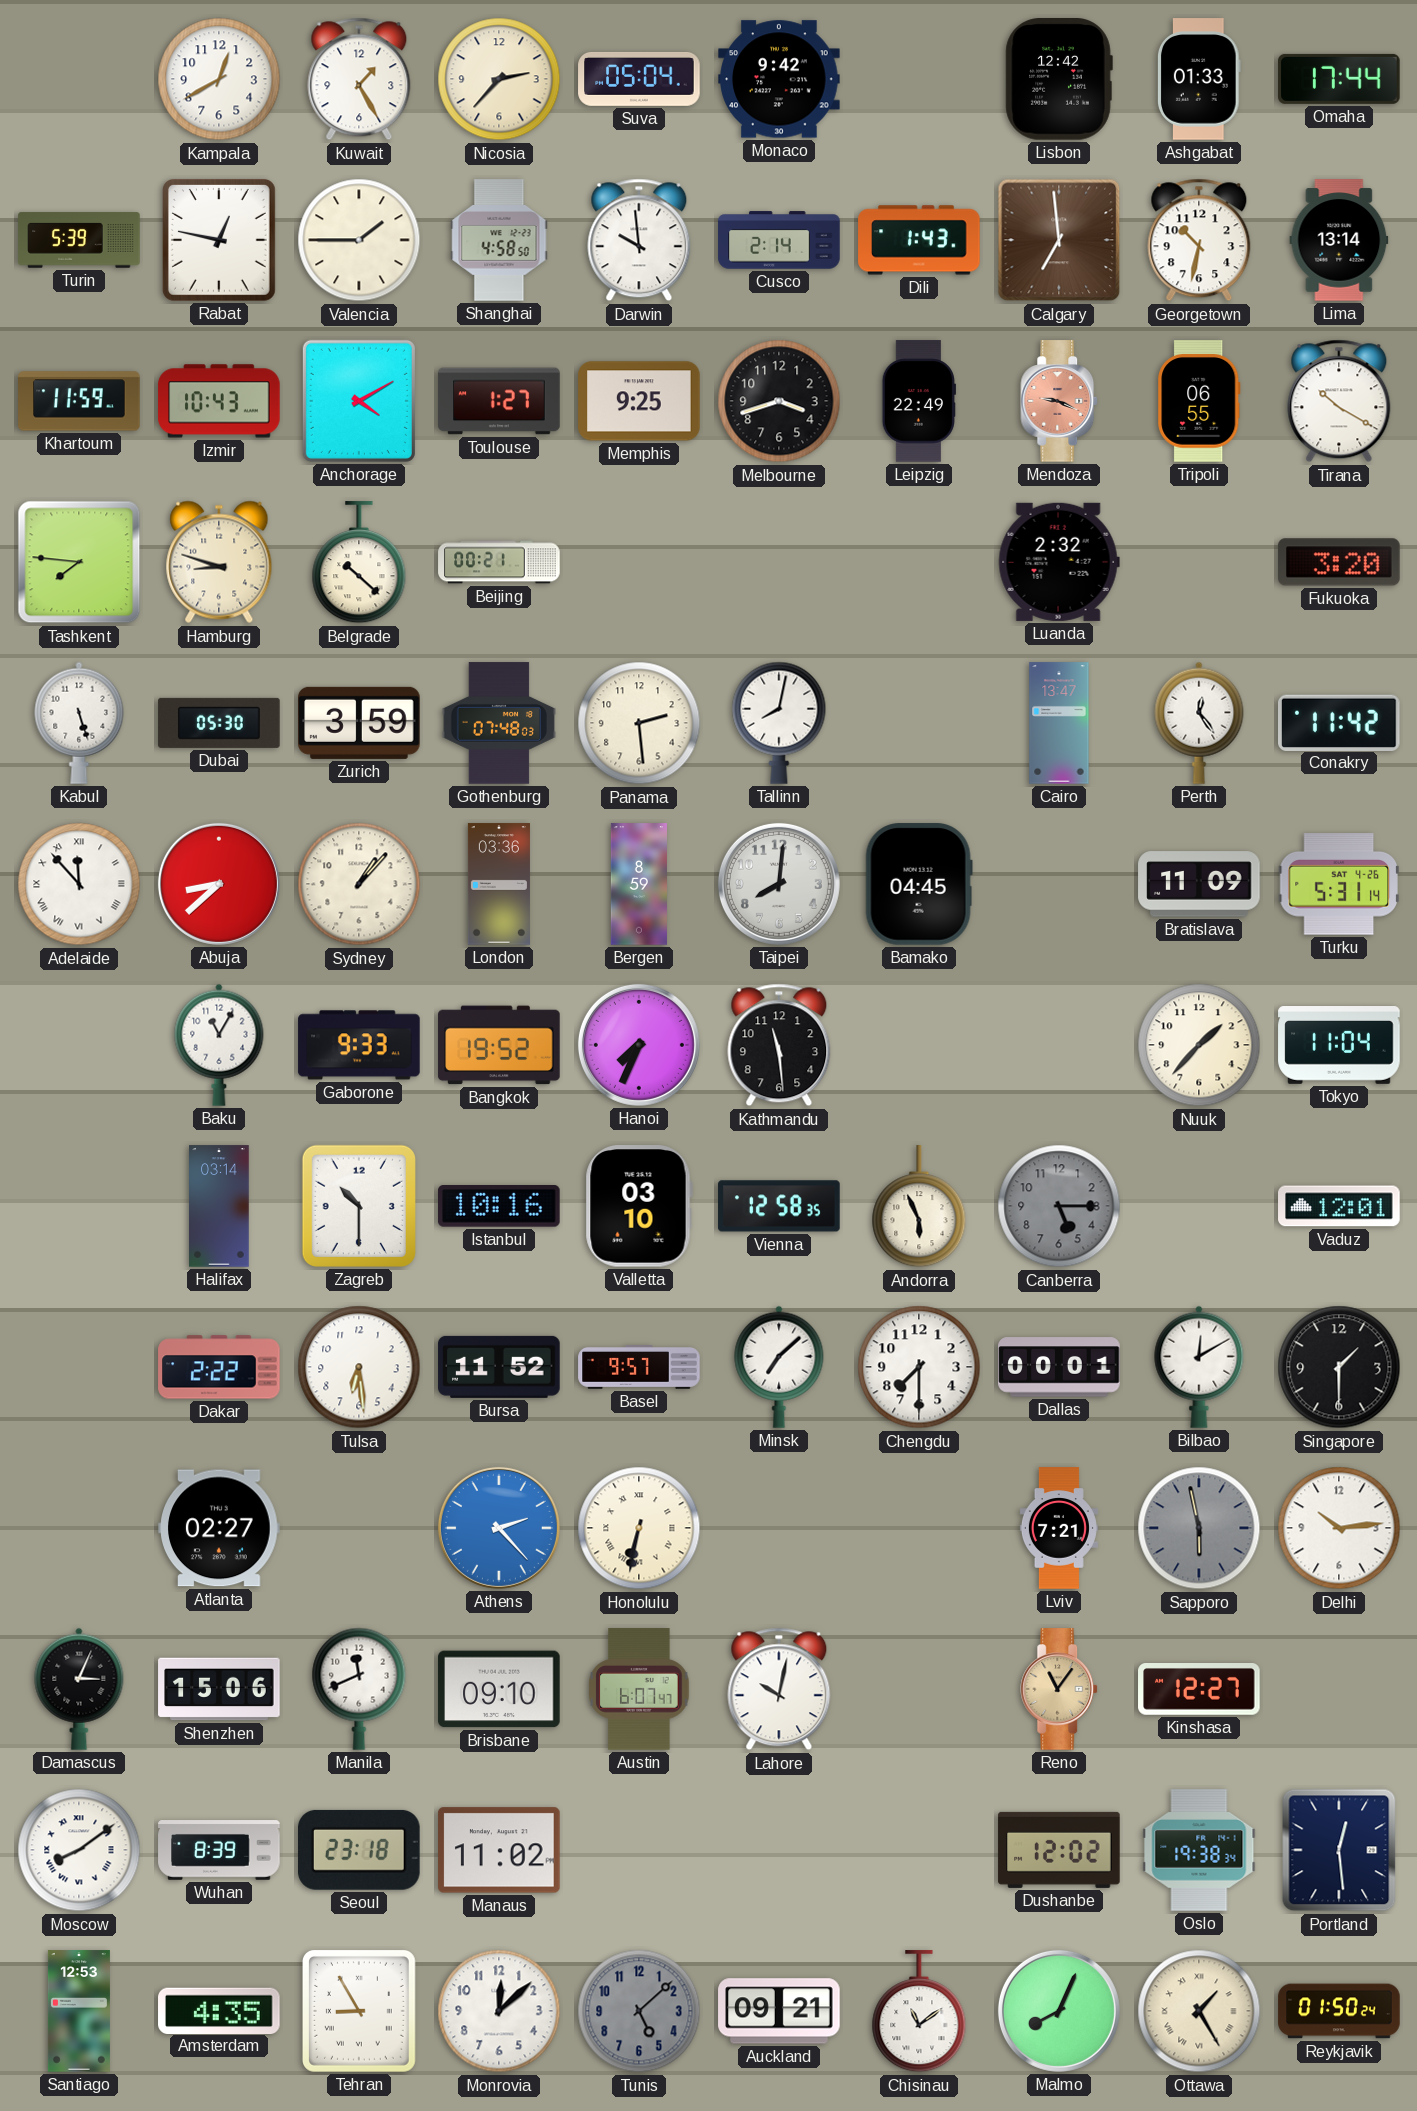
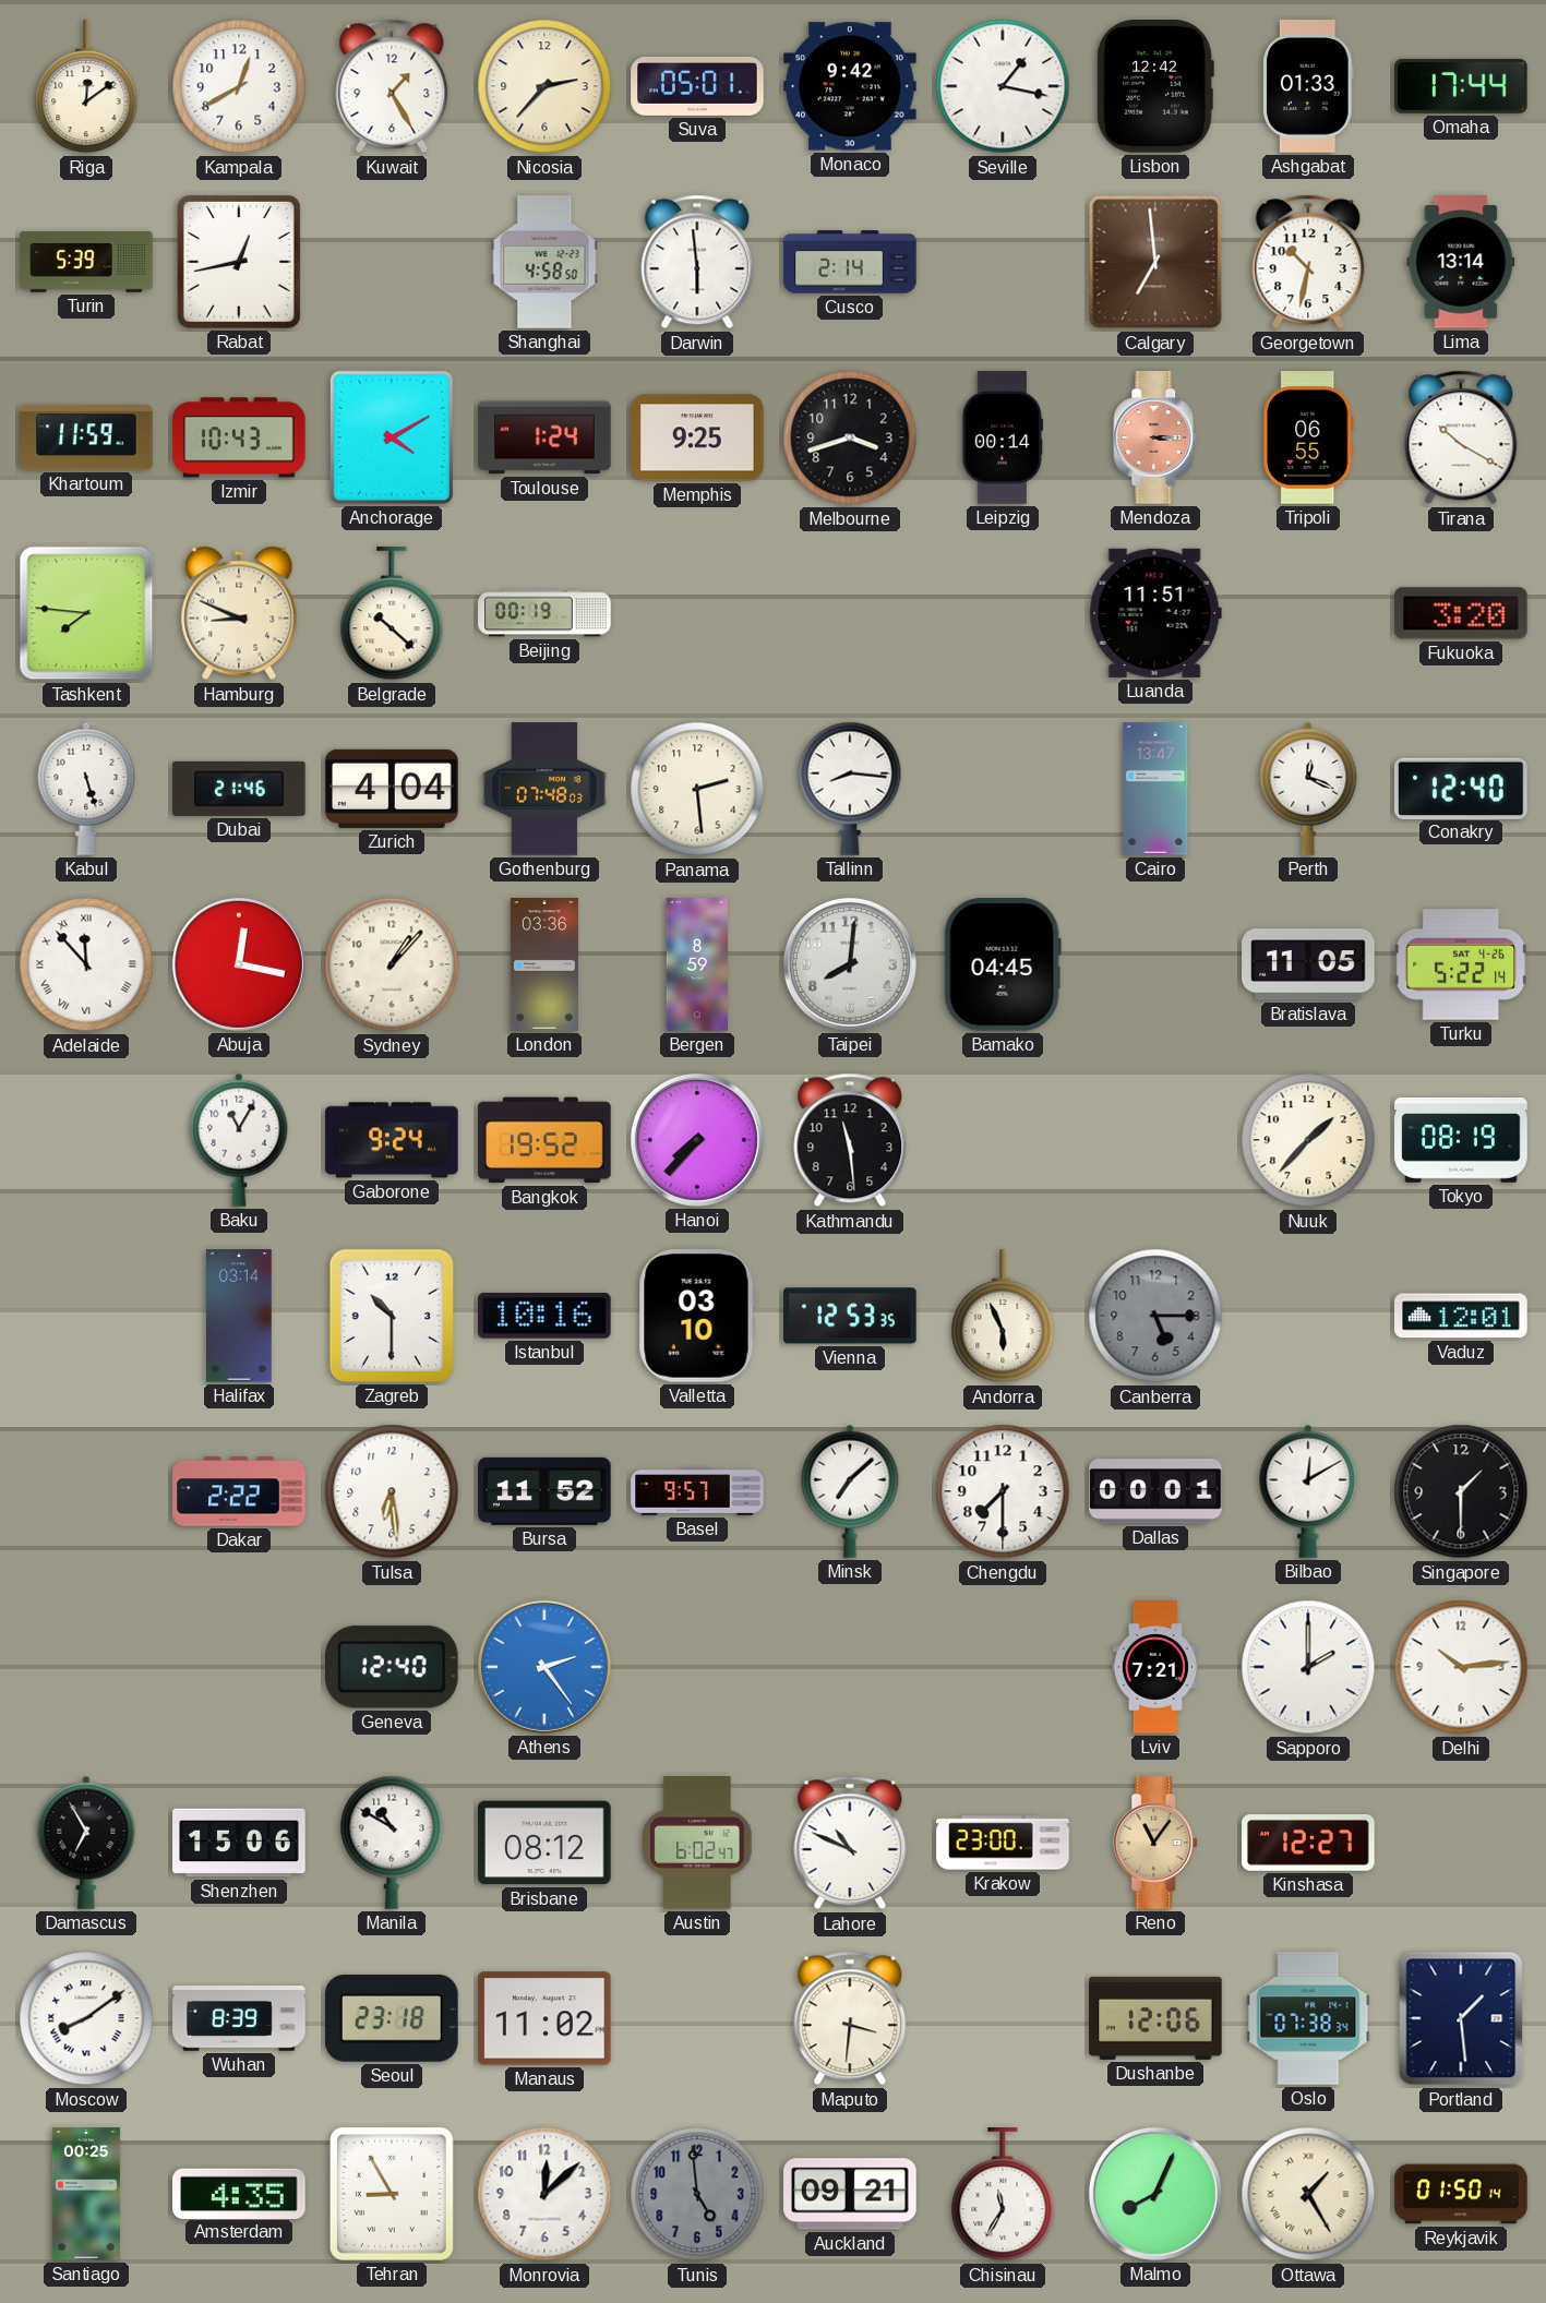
Riga: none -> 12:09
Suva: 05:04 -> 05:01
Seville: none -> 1:17
Rabat: 12:47 -> 12:43
Valencia: 1:45 -> none
Darwin: 9:59 -> 5:59
Dili: 1:43 -> none
Toulouse: 1:27 -> 1:24
Leipzig: 22:49 -> 00:14
Mendoza: 9:19 -> 3:15
Hamburg: 8:48 -> 8:49
Beijing: 00:21 -> 00:19
Luanda: 2:32 -> 11:51
Dubai: 05:30 -> 21:46
Zurich: 3:59 -> 4:04
Tallinn: 8:02 -> 8:16
Perth: 12:24 -> 12:19
Conakry: 11:42 -> 12:40
Abuja: 8:38 -> 12:17
Bratislava: 11:09 -> 11:05
Turku: 5:31 -> 5:22
Gaborone: 9:33 -> 9:24
Hanoi: 7:34 -> 7:37
Tokyo: 11:04 -> 08:19
Vienna: 12:58 -> 12:53
Atlanta: 02:27 -> none
Geneva: none -> 12:40
Athens: 2:23 -> 2:24
Honolulu: 6:32 -> none
Sapporo: 5:58 -> 2:00
Sapporo dial: grey -> white
Damascus: 3:04 -> 6:55
Manila: 11:41 -> 10:50
Brisbane: 09:10 -> 08:12
Austin: 6:07 -> 6:02
Lahore: 10:02 -> 10:49
Krakow: none -> 23:00
Maputo: none -> 3:31
Dushanbe: 12:02 -> 12:06
Oslo: 19:38 -> 07:38
Portland: 12:29 -> 1:29
Santiago: 12:53 -> 00:25
Tunis: 5:08 -> 4:59
Chisinau: 11:09 -> 11:35
Reykjavik: 01:50:24 -> 01:50:14
